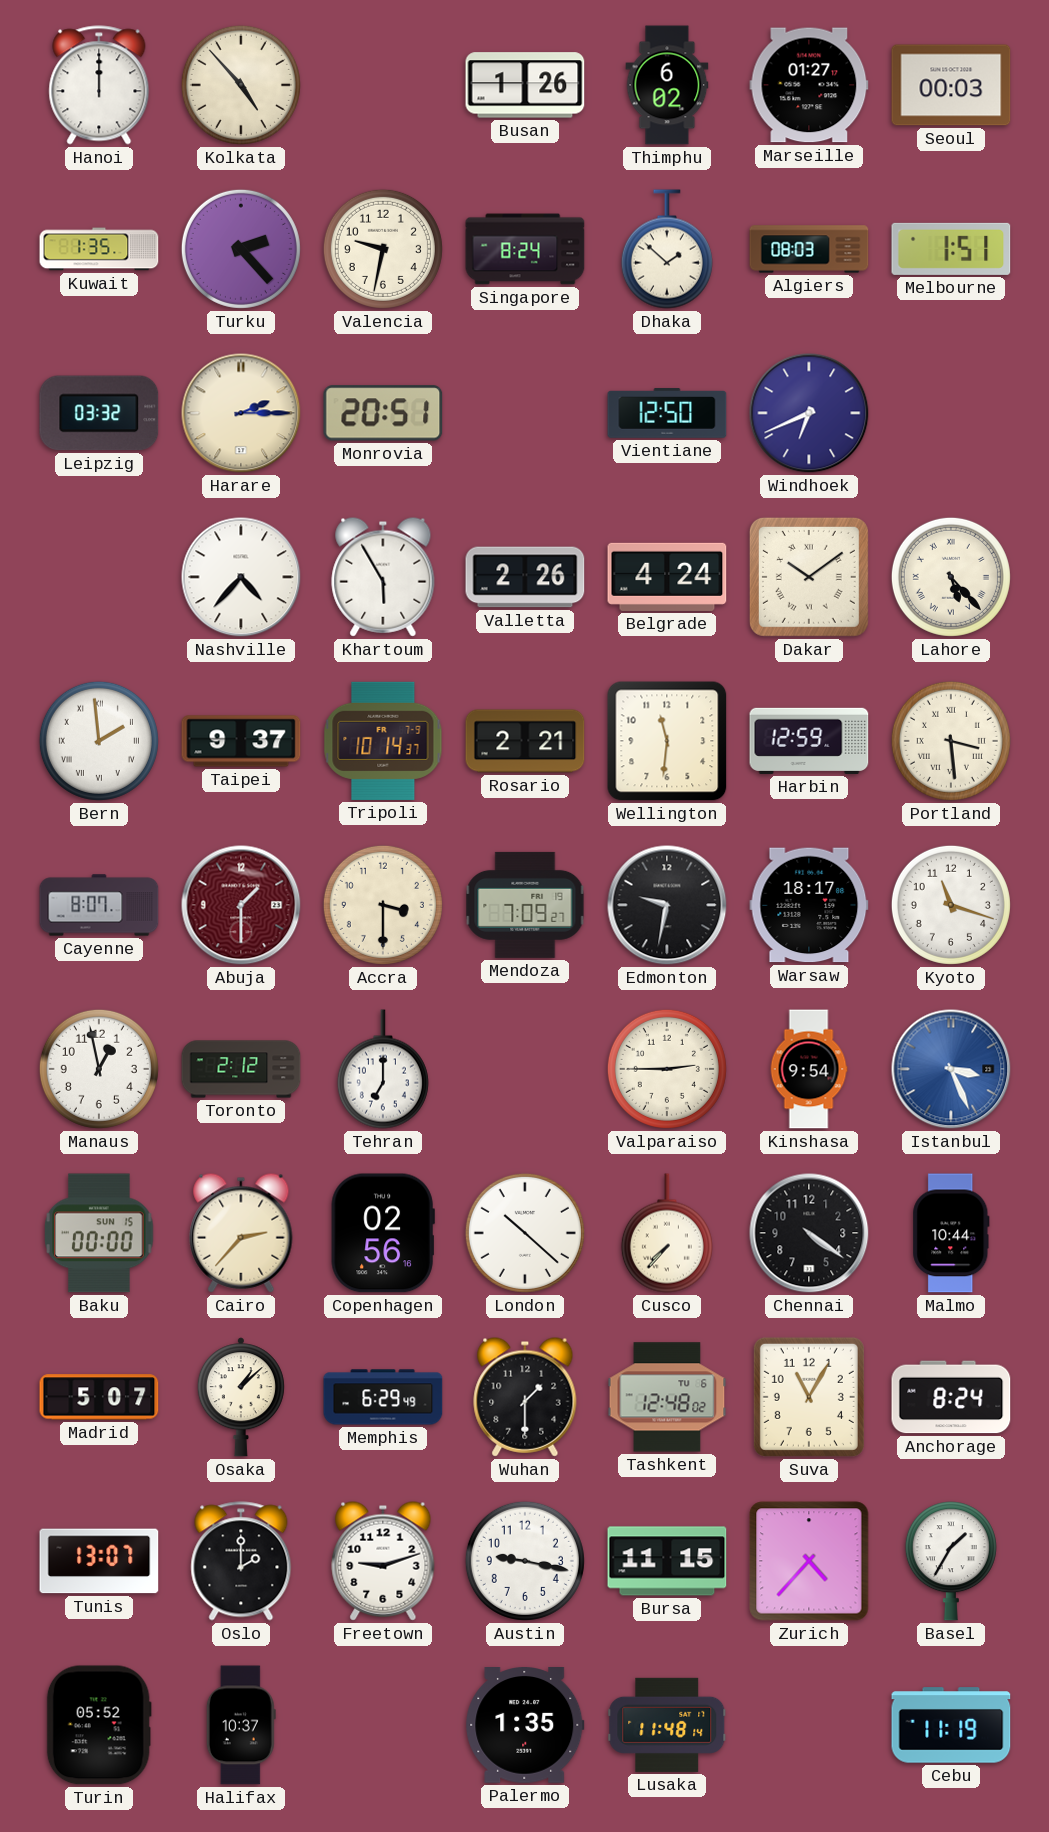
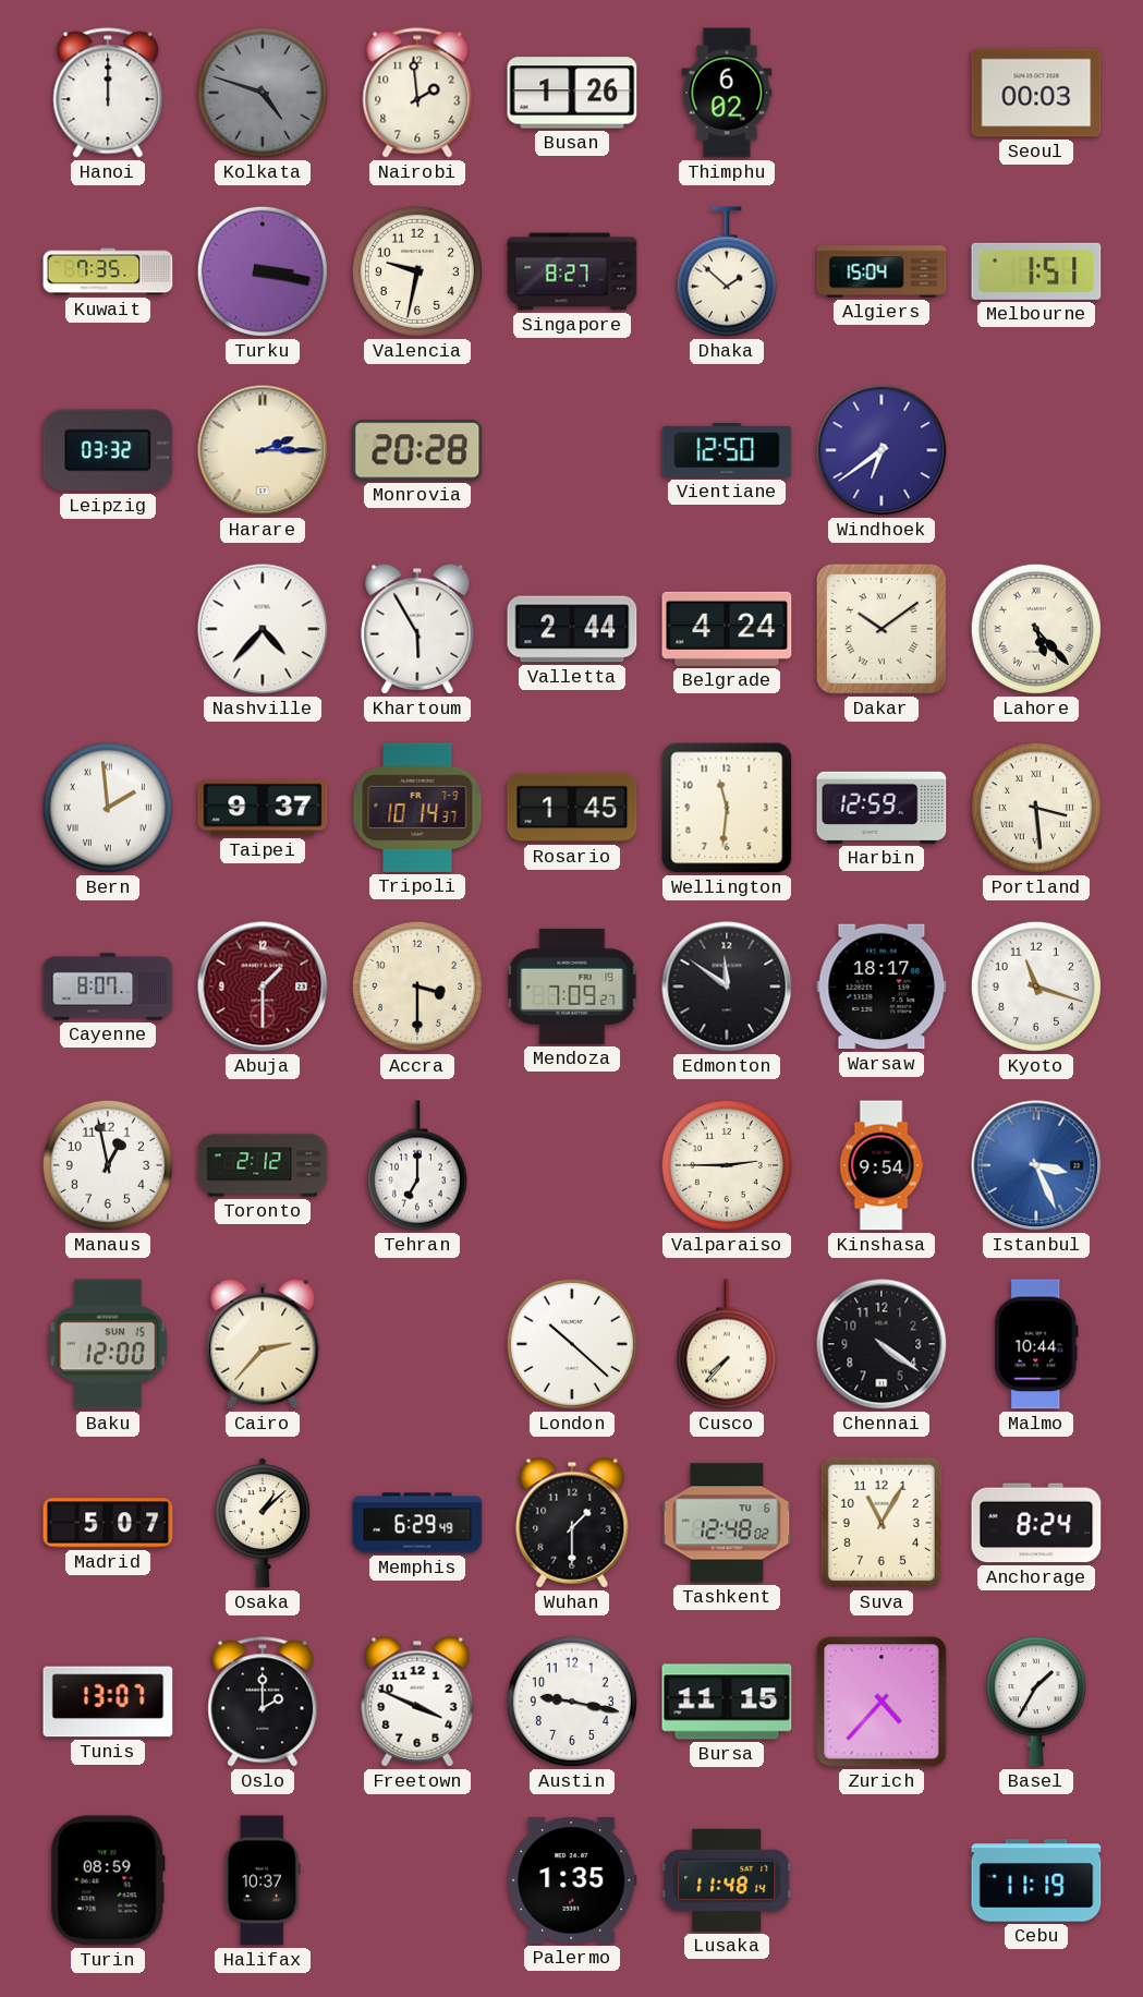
Kolkata: 4:53 -> 4:48
Kolkata dial: cream -> grey
Nairobi: none -> 1:59
Marseille: 01:27 -> none
Kuwait: 1:35 -> 7:35
Turku: 2:23 -> 3:17
Singapore: 8:24 -> 8:27
Algiers: 08:03 -> 15:04
Monrovia: 20:51 -> 20:28
Windhoek: 6:41 -> 6:39
Valletta: 2:26 -> 2:44
Rosario: 2:21 -> 1:45
Edmonton: 9:32 -> 11:51
Baku: 00:00 -> 12:00
Copenhagen: 02:56 -> none
Freetown: 9:12 -> 3:49
Turin: 05:52 -> 08:59
